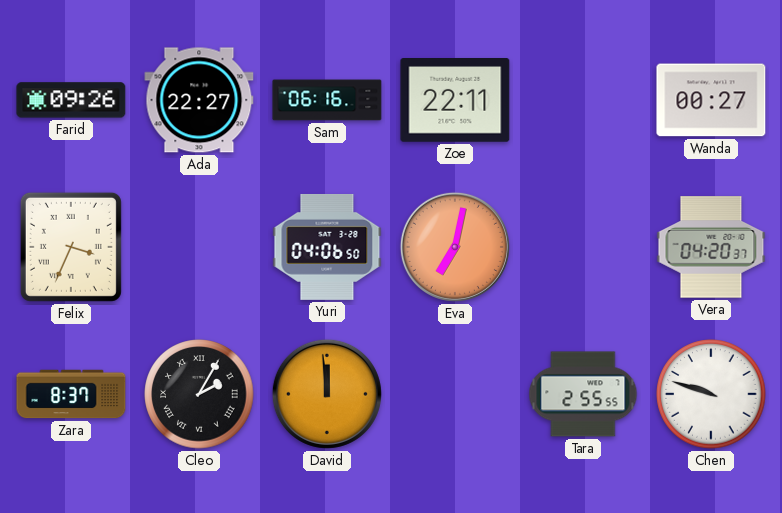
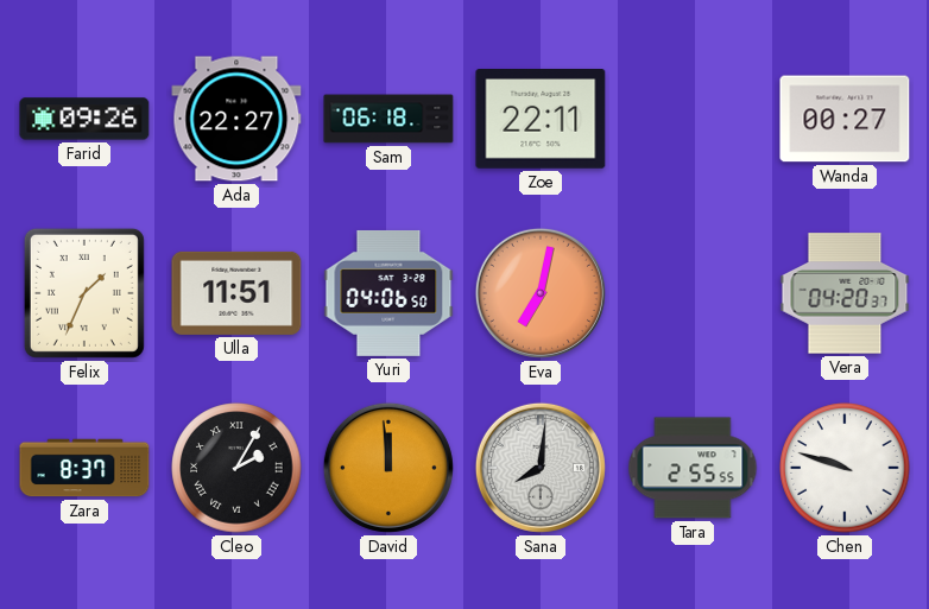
Sam: 06:16 -> 06:18
Felix: 3:34 -> 1:34
Ulla: none -> 11:51
Sana: none -> 8:01
